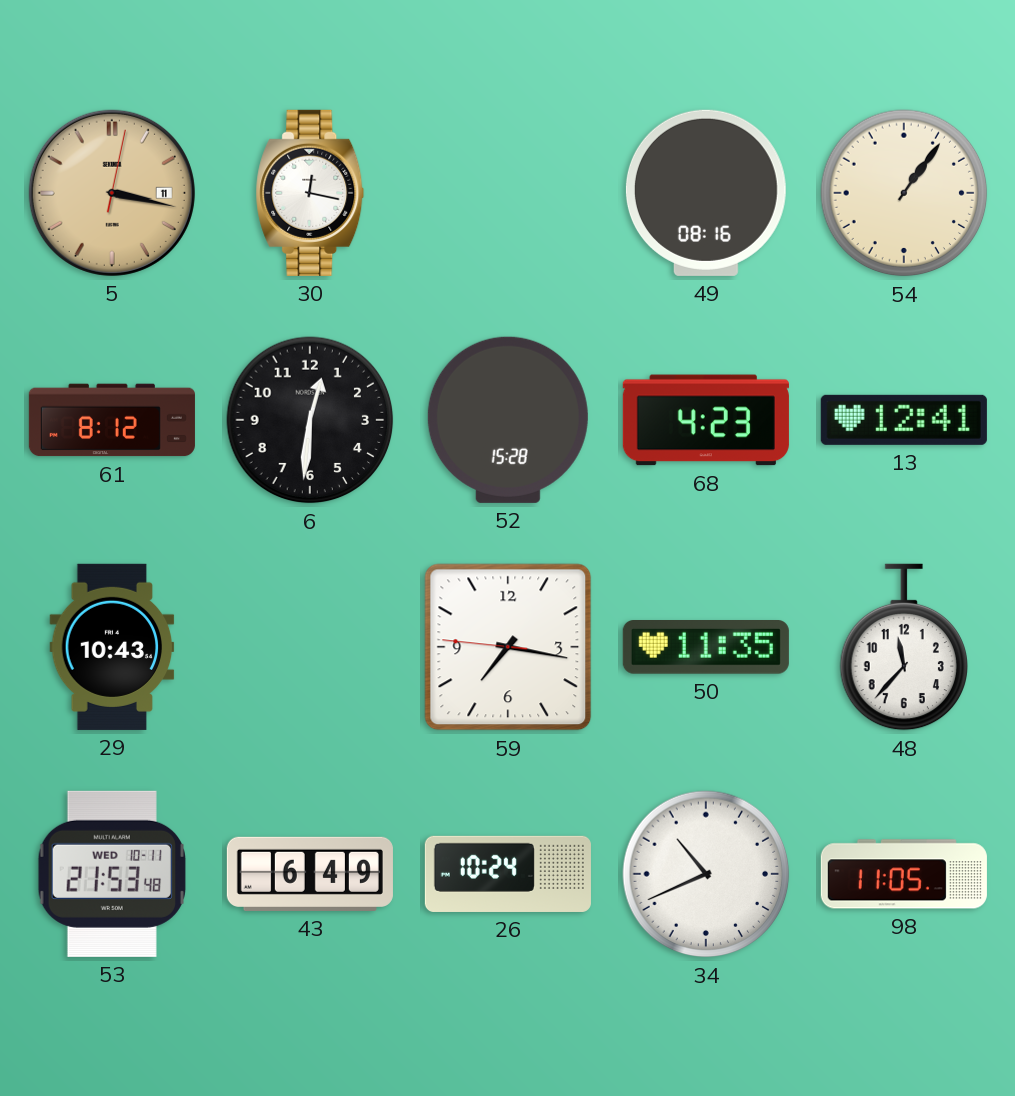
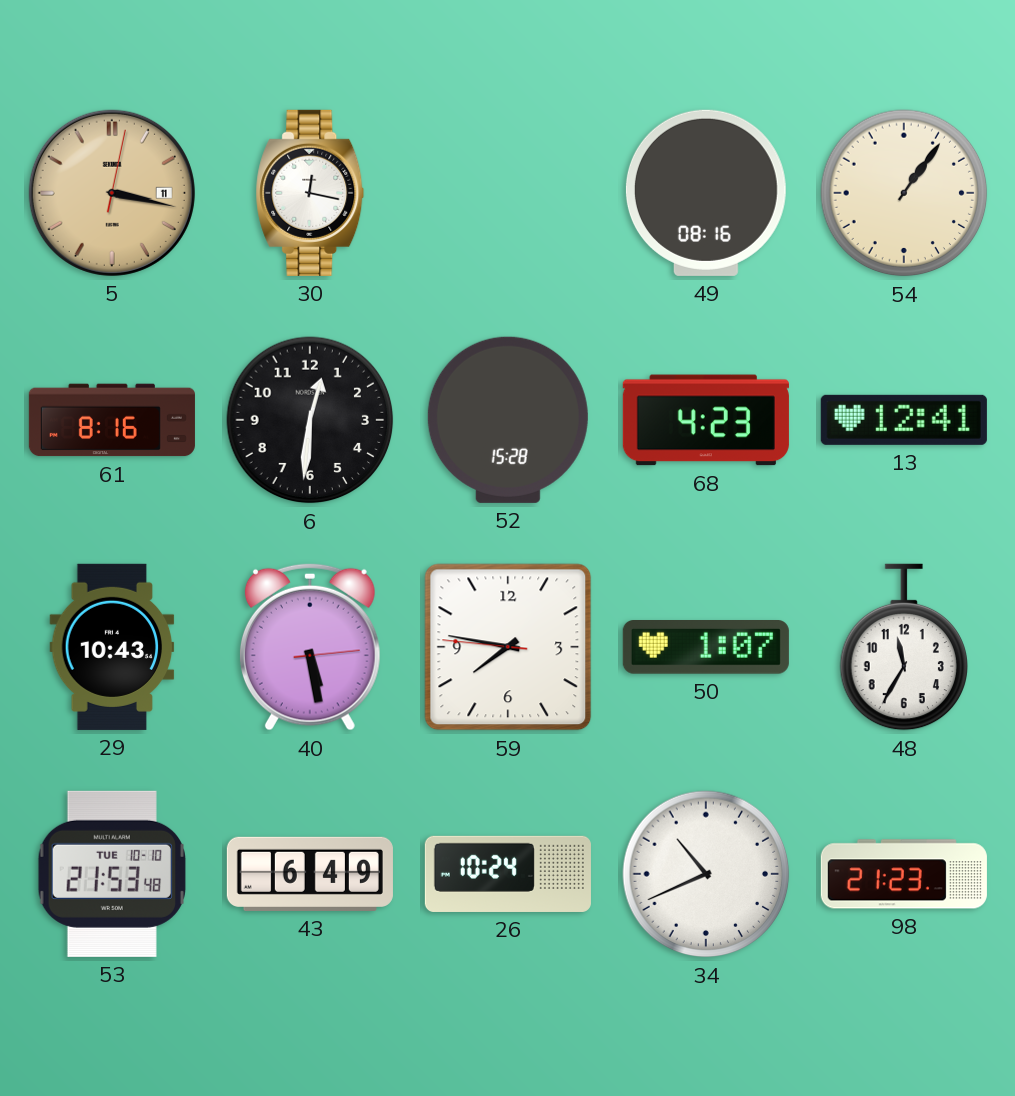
61: 8:12 -> 8:16
40: none -> 5:28
59: 7:16 -> 7:46
50: 11:35 -> 1:07
48: 11:37 -> 11:35
53 date: WED 10-11 -> TUE 10-10
98: 11:05 -> 21:23
